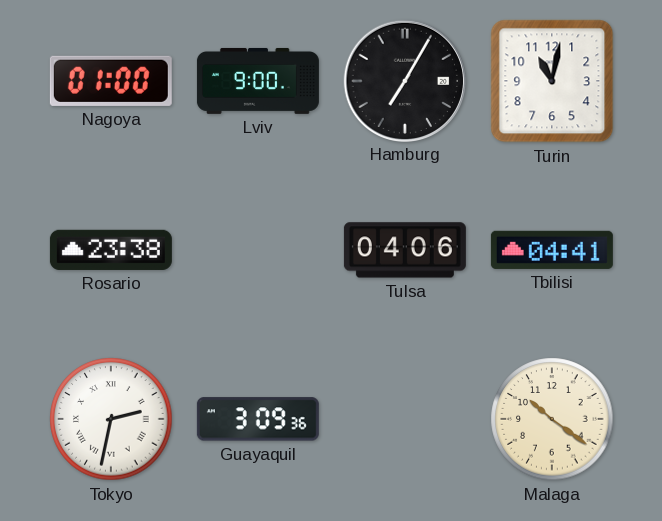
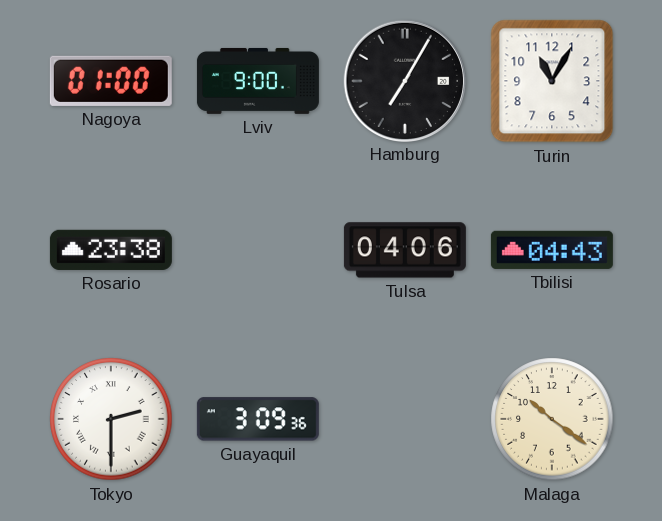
Turin: 11:02 -> 11:05
Tbilisi: 04:41 -> 04:43
Tokyo: 2:32 -> 2:30
